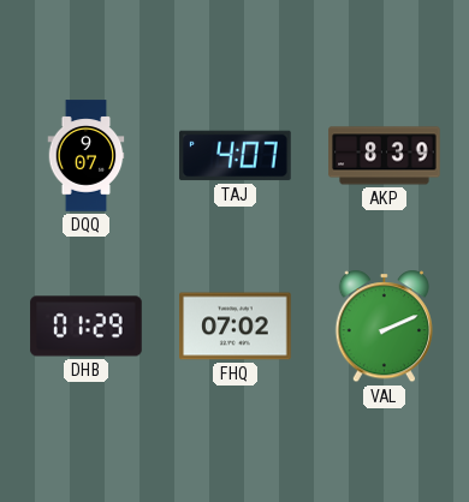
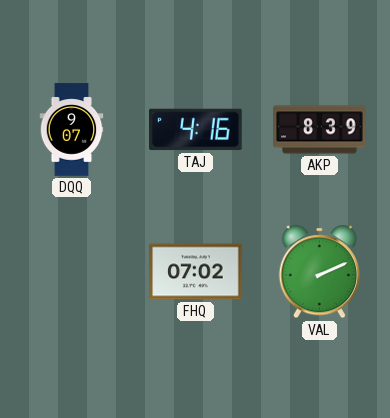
TAJ: 4:07 -> 4:16
DHB: 01:29 -> none
